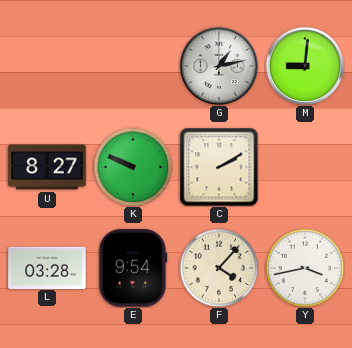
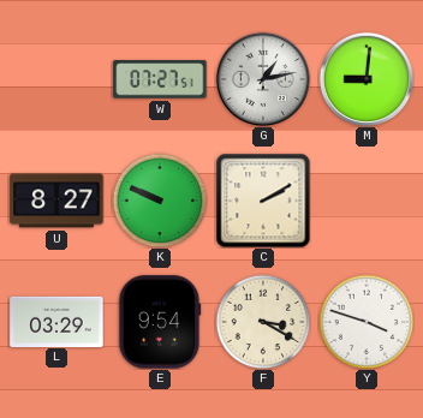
W: none -> 07:27
L: 03:28 -> 03:29
F: 4:07 -> 3:20
Y: 3:43 -> 3:48
